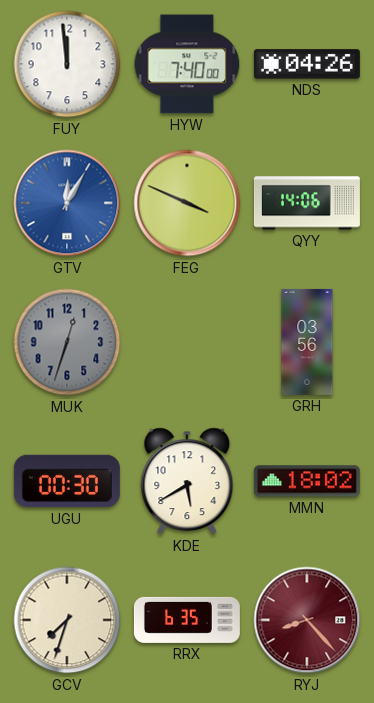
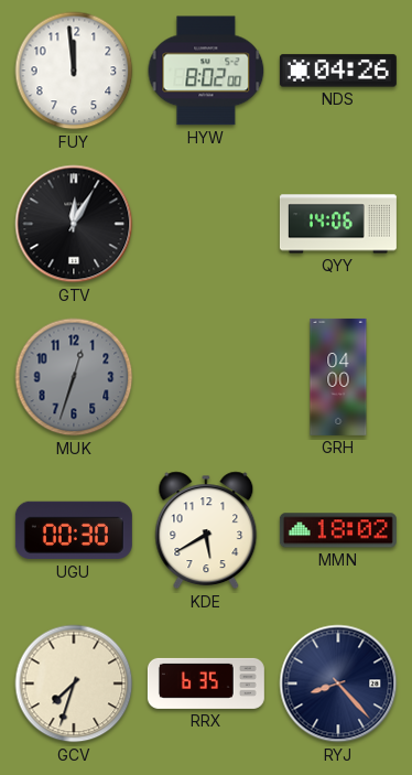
HYW: 7:40 -> 8:02
GTV dial: blue -> black
FEG: 3:49 -> none
GRH: 03:56 -> 04:00
RYJ dial: burgundy -> navy
